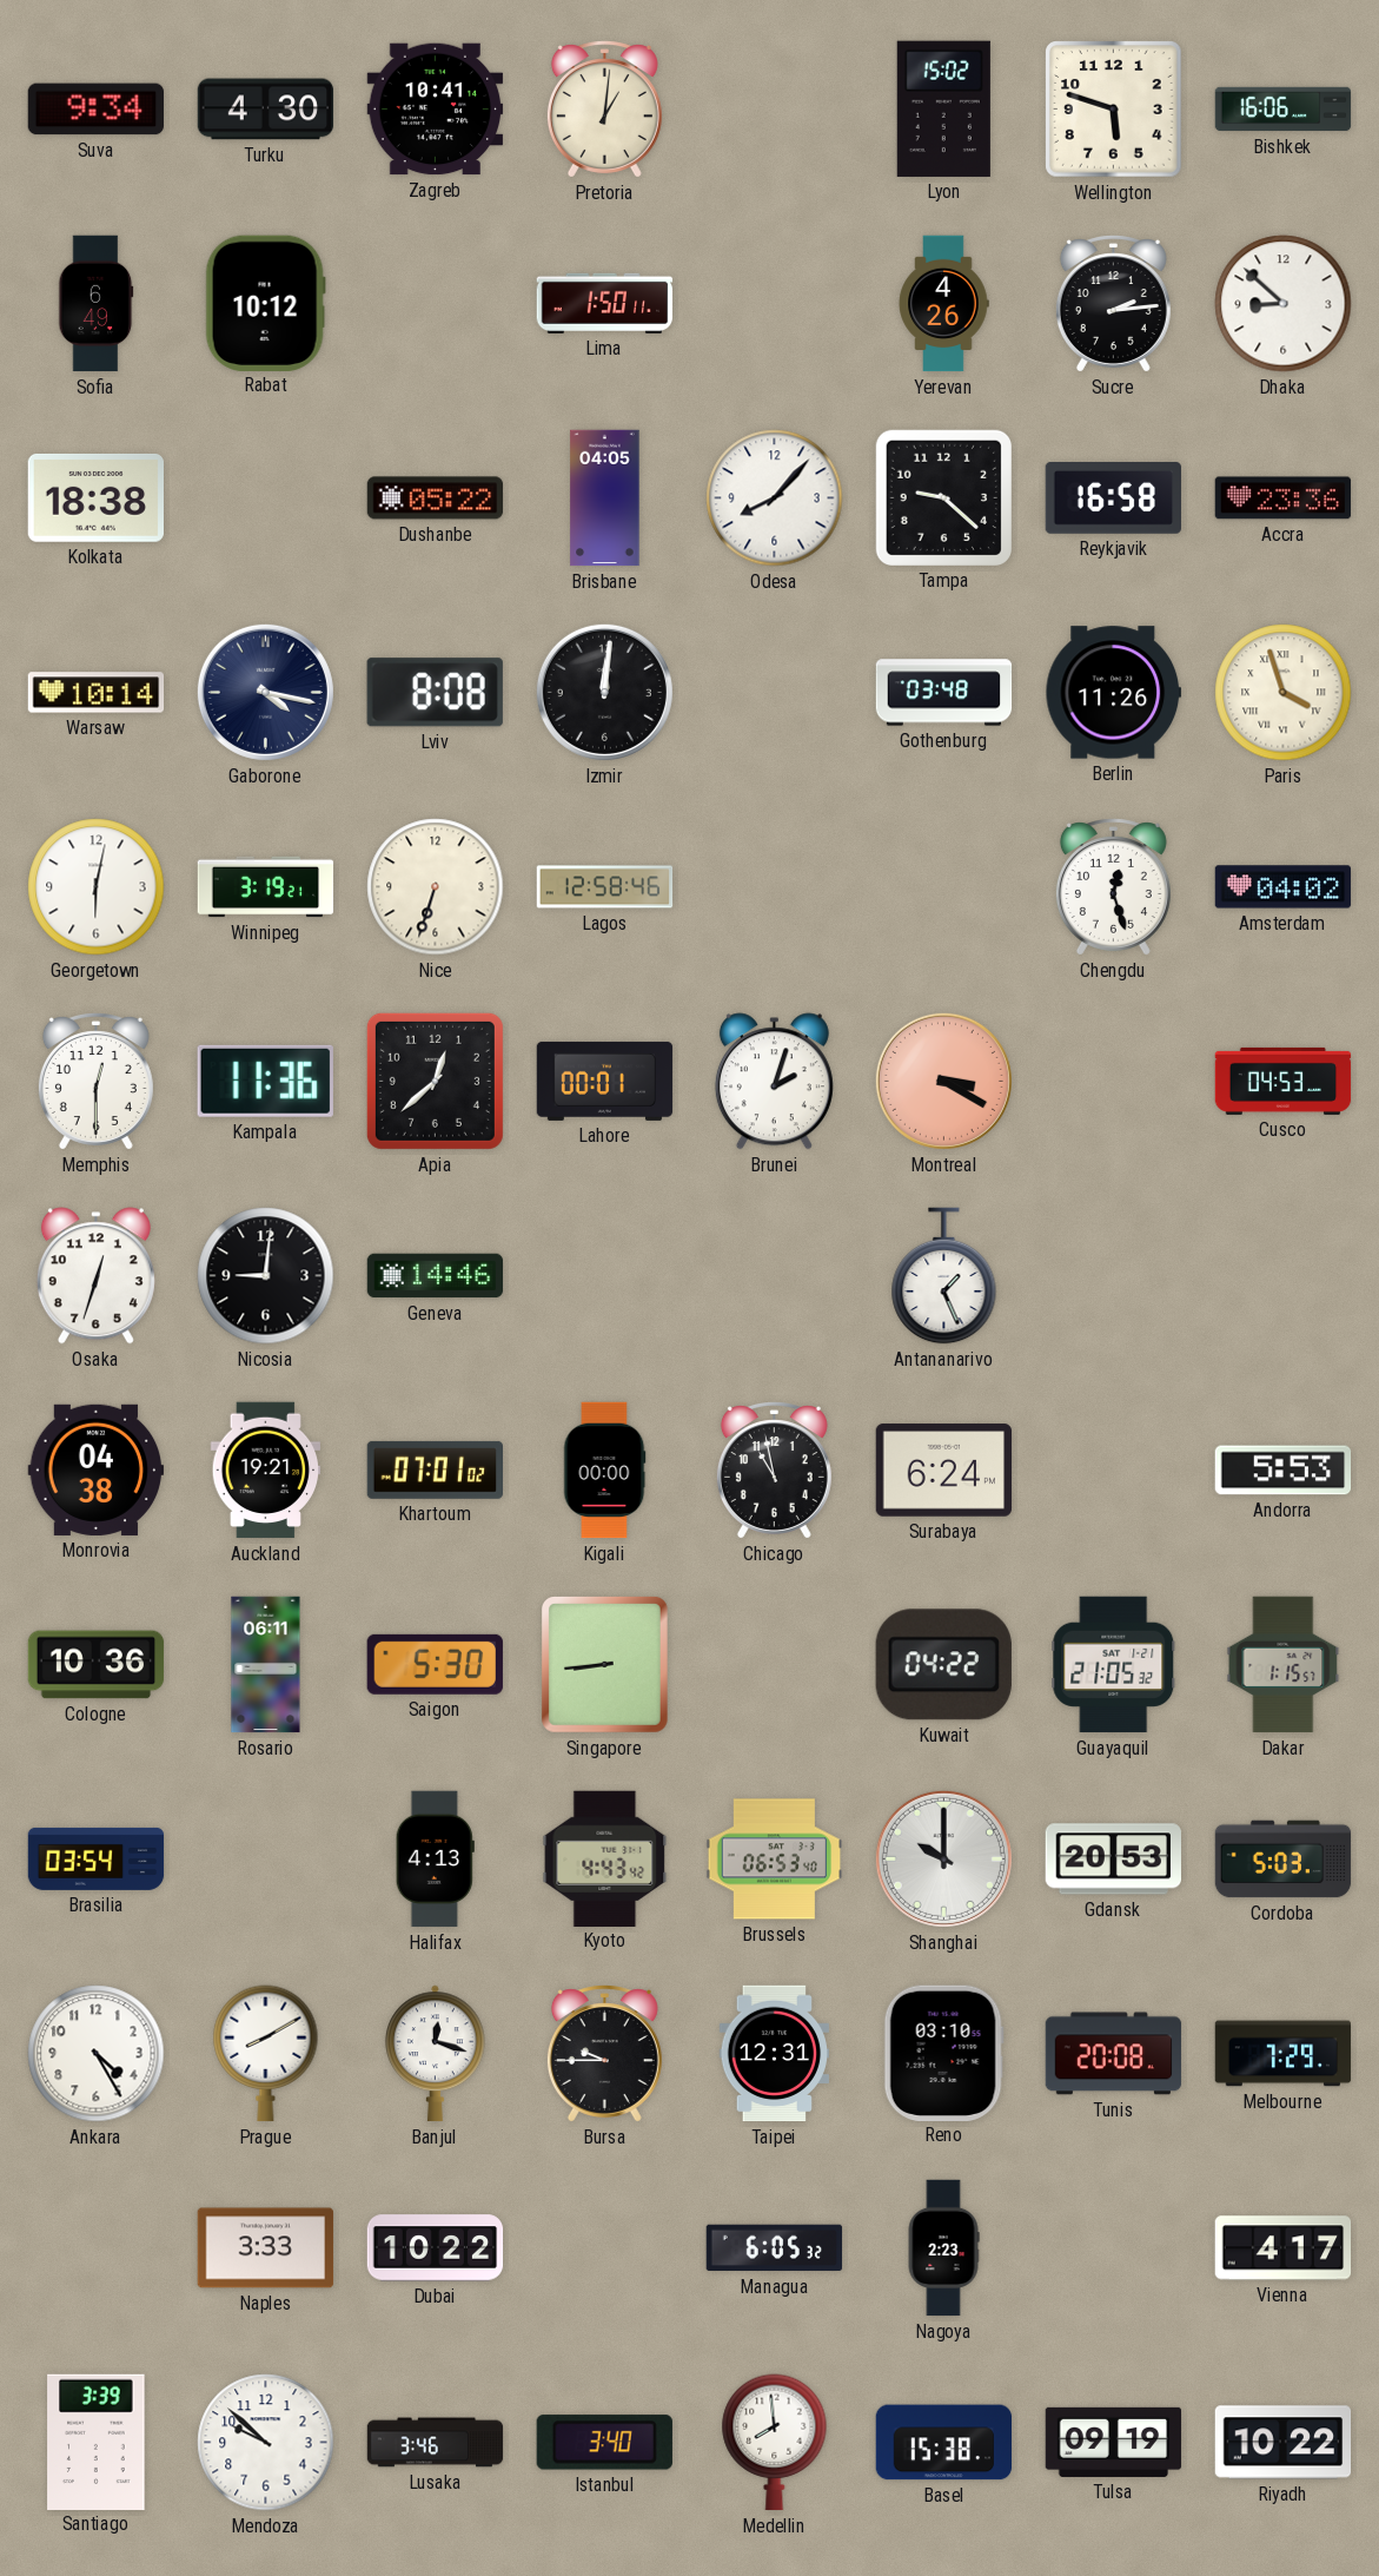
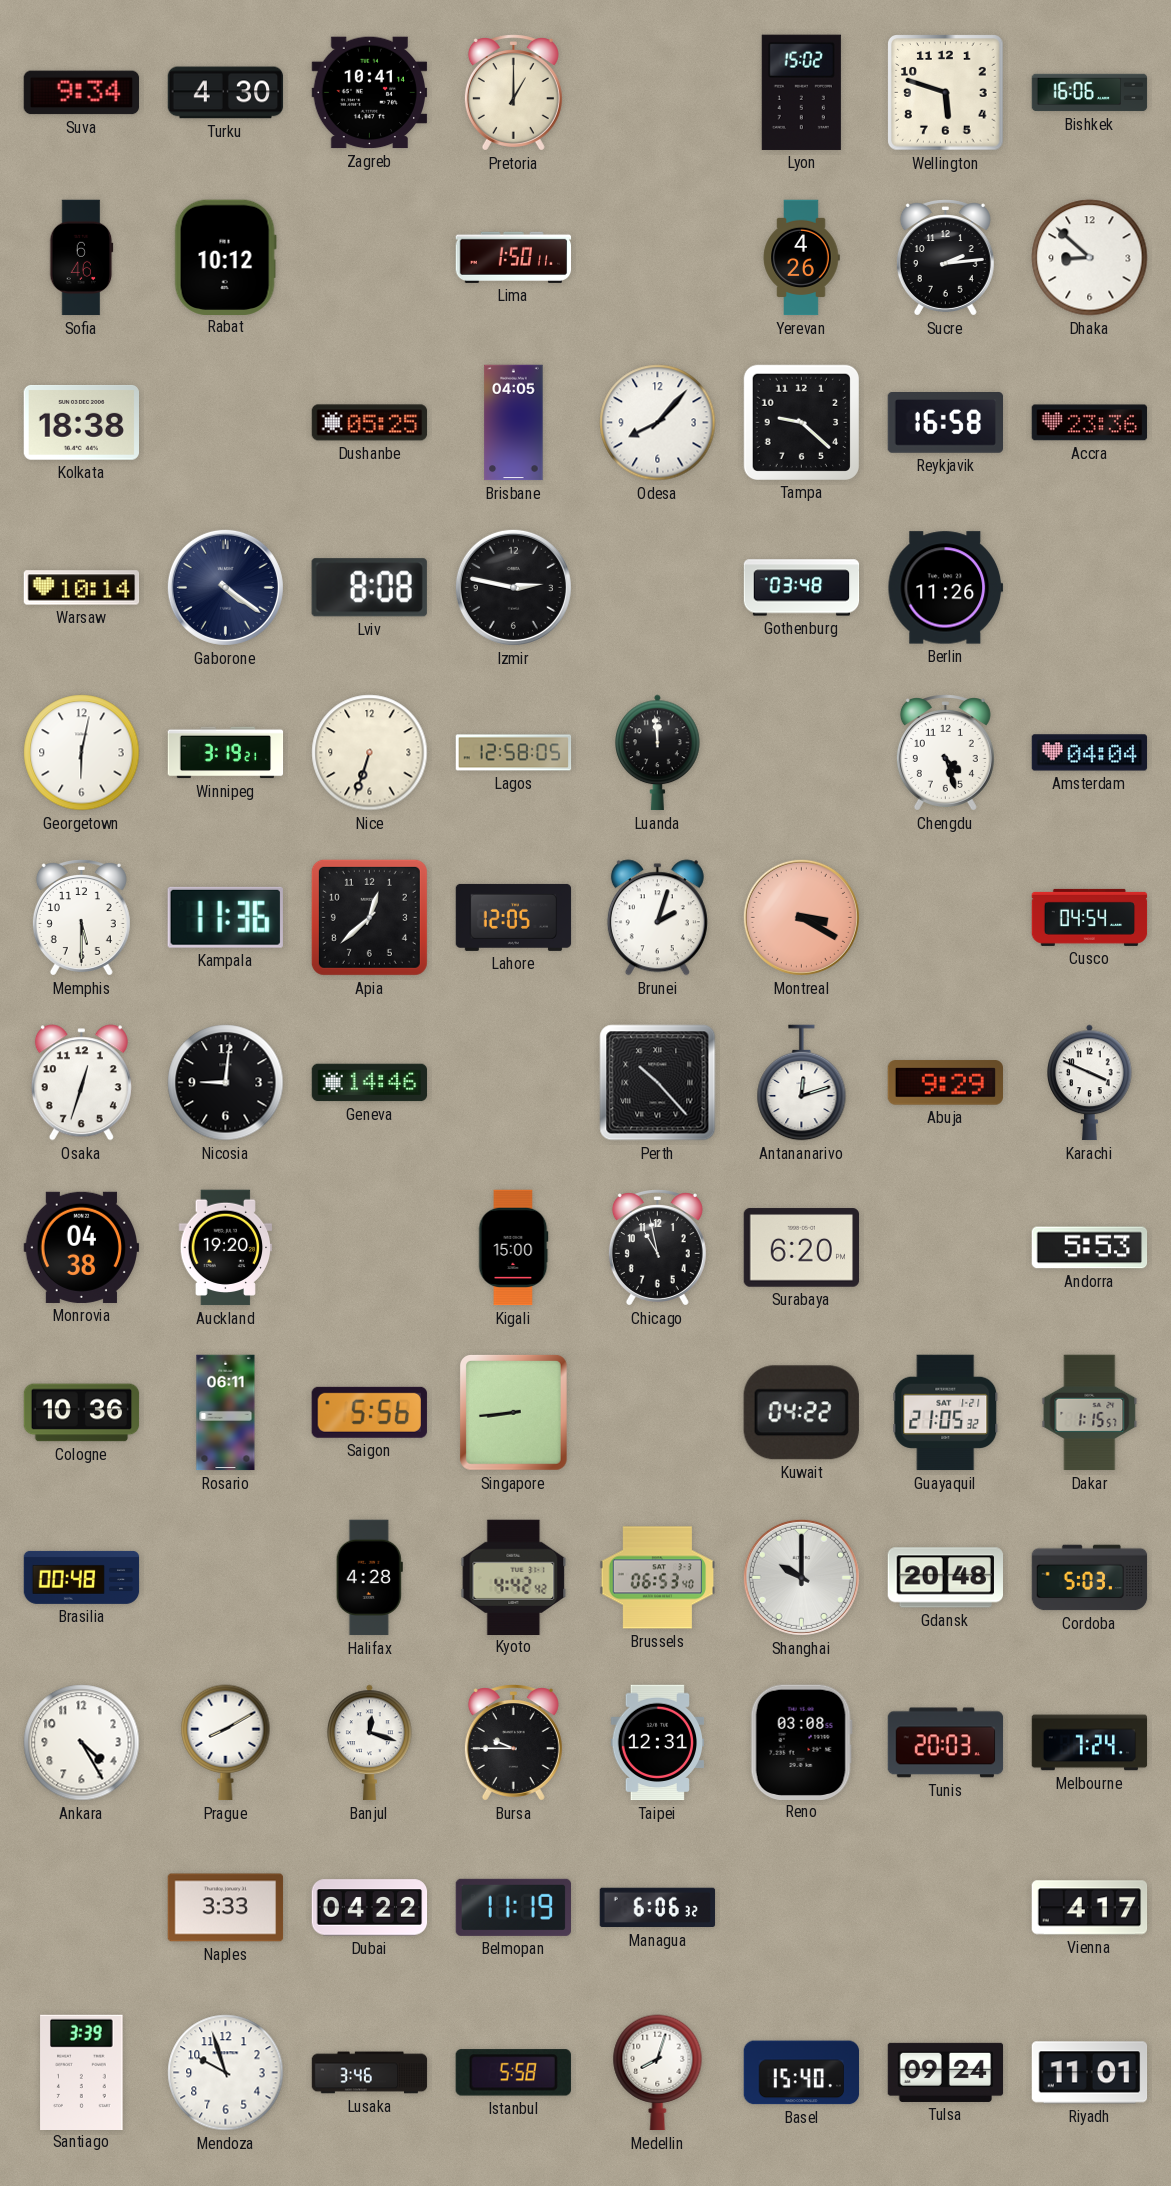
Pretoria: 1:01 -> 1:00
Sofia: 6:49 -> 6:46
Dushanbe: 05:22 -> 05:25
Gaborone: 4:17 -> 4:21
Izmir: 12:01 -> 2:47
Paris: 3:57 -> none
Lagos: 12:58:46 -> 12:58:05
Luanda: none -> 11:59
Chengdu: 12:27 -> 4:27
Amsterdam: 04:02 -> 04:04
Memphis: 12:30 -> 5:30
Lahore: 00:01 -> 12:05
Cusco: 04:53 -> 04:54
Perth: none -> 10:23
Antananarivo: 1:26 -> 12:12
Abuja: none -> 9:29
Karachi: none -> 3:49
Auckland: 19:21 -> 19:20
Khartoum: 07:01 -> none
Kigali: 00:00 -> 15:00
Surabaya: 6:24 -> 6:20
Saigon: 5:30 -> 5:56
Brasilia: 03:54 -> 00:48
Halifax: 4:13 -> 4:28
Kyoto: 4:43 -> 4:42
Gdansk: 20:53 -> 20:48
Reno: 03:10 -> 03:08
Tunis: 20:08 -> 20:03
Melbourne: 7:29 -> 7:24
Dubai: 10:22 -> 04:22
Belmopan: none -> 11:19
Managua: 6:05 -> 6:06
Nagoya: 2:23 -> none
Mendoza: 9:52 -> 9:57
Istanbul: 3:40 -> 5:58
Medellin: 7:59 -> 8:03
Basel: 15:38 -> 15:40
Tulsa: 09:19 -> 09:24
Riyadh: 10:22 -> 11:01
